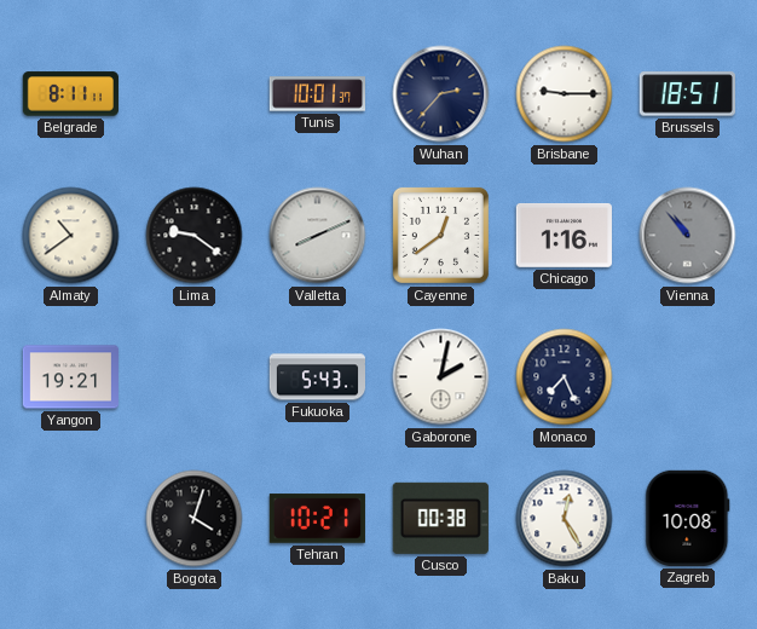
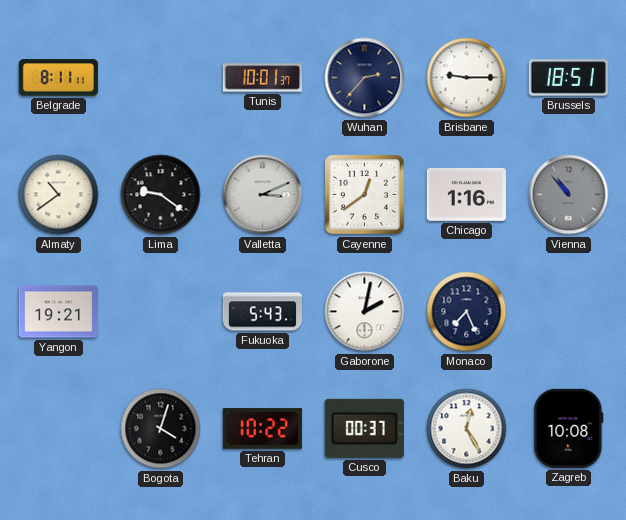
Valletta: 8:11 -> 3:11
Tehran: 10:21 -> 10:22
Cusco: 00:38 -> 00:37
